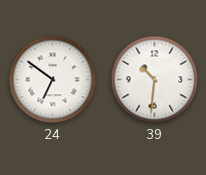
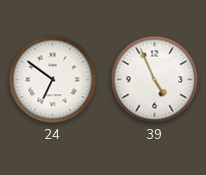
39: 10:31 -> 4:56
